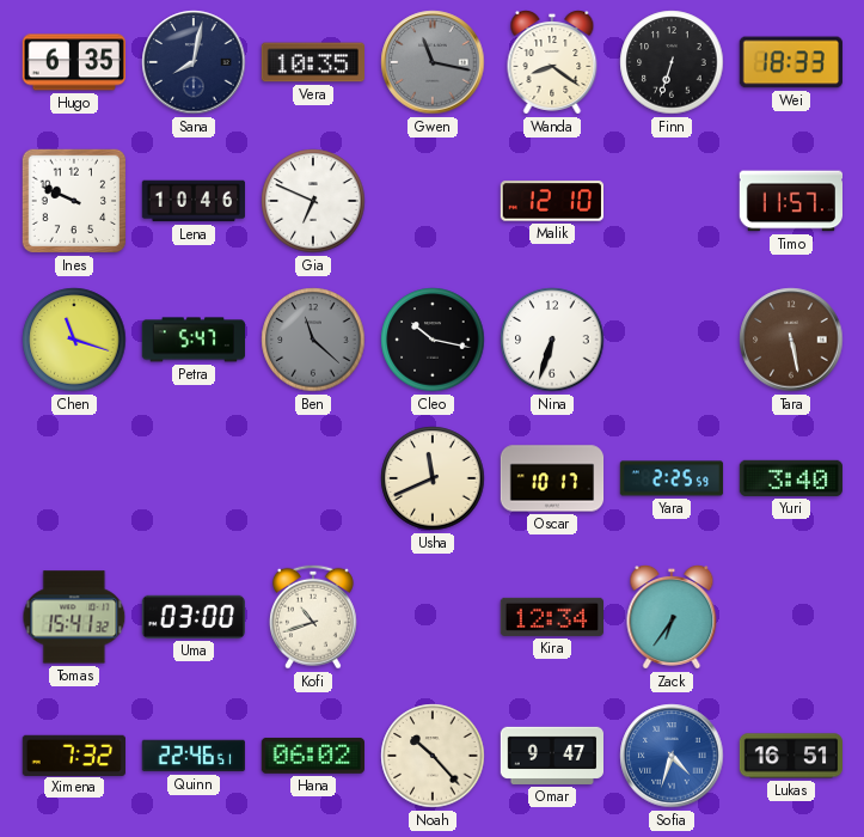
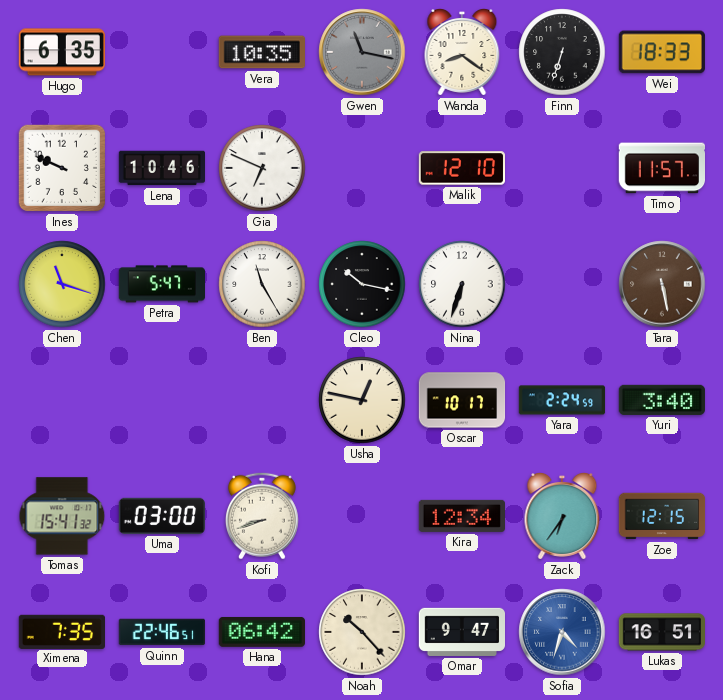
Sana: 8:02 -> none
Ben: 11:22 -> 11:25
Ben dial: grey -> white
Usha: 11:41 -> 12:47
Yara: 2:25 -> 2:24
Kofi: 10:42 -> 8:42
Zoe: none -> 12:15
Ximena: 7:32 -> 7:35
Hana: 06:02 -> 06:42
